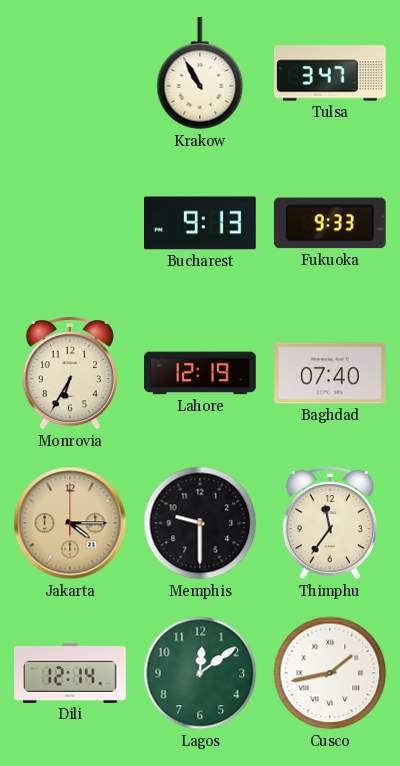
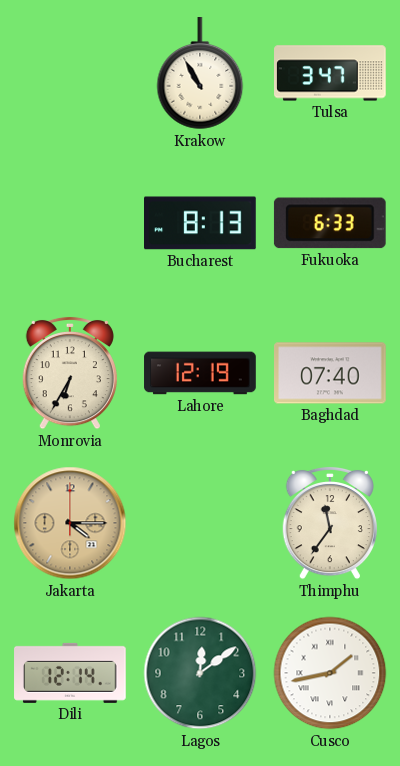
Bucharest: 9:13 -> 8:13
Fukuoka: 9:33 -> 6:33
Memphis: 9:30 -> none
